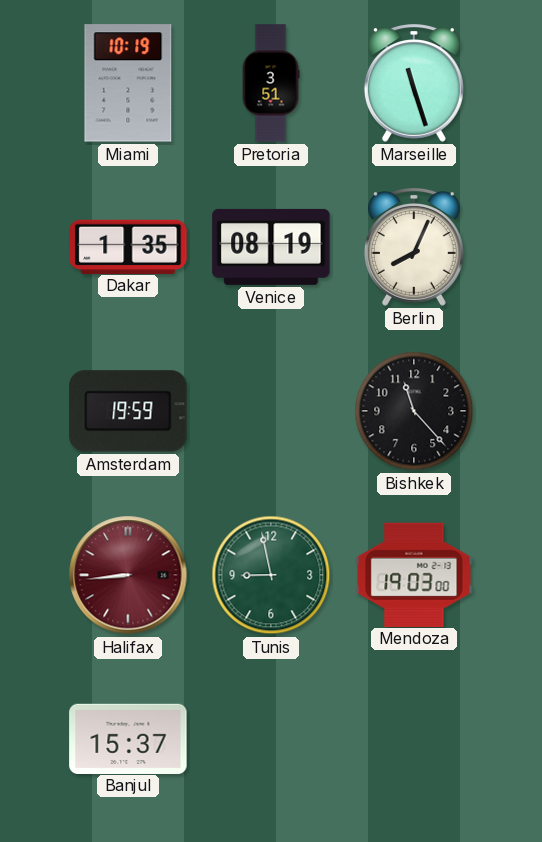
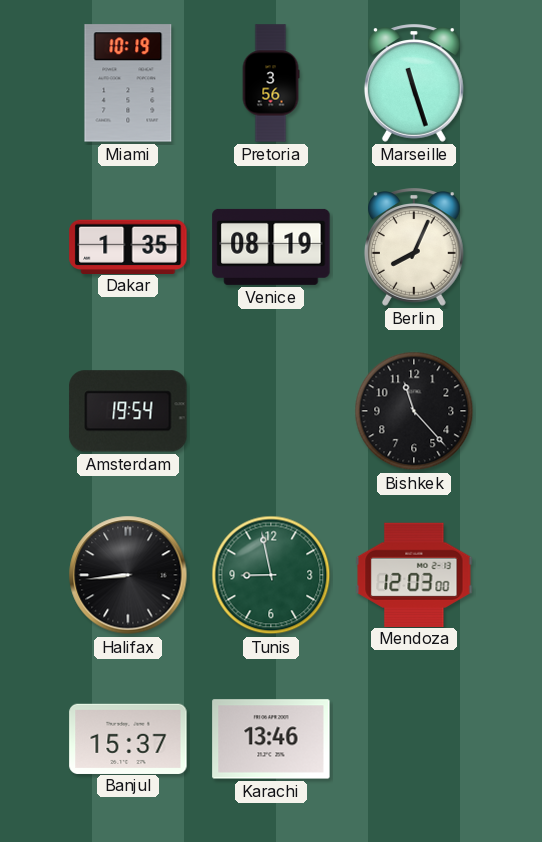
Pretoria: 3:51 -> 3:56
Amsterdam: 19:59 -> 19:54
Halifax dial: burgundy -> black
Mendoza: 19:03 -> 12:03
Karachi: none -> 13:46
